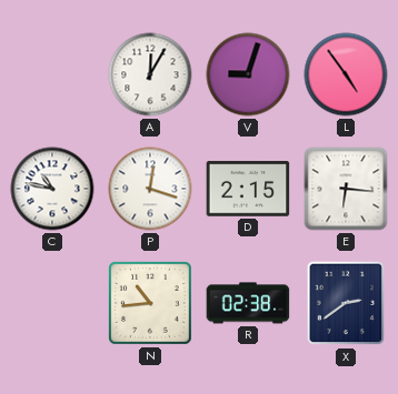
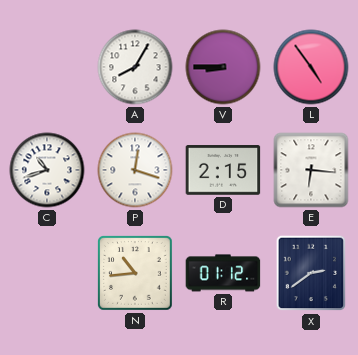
A: 12:05 -> 8:05
V: 9:03 -> 8:45
C: 10:47 -> 10:42
R: 02:38 -> 01:12
